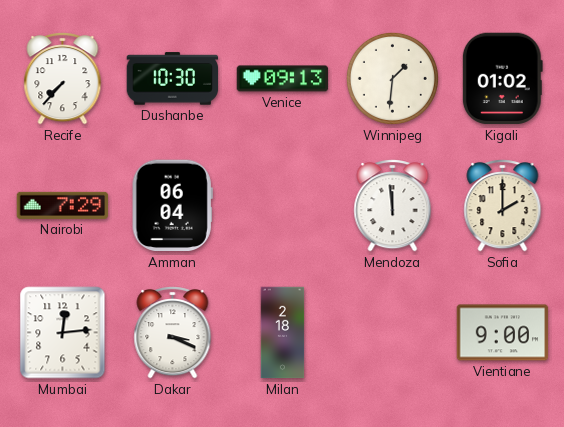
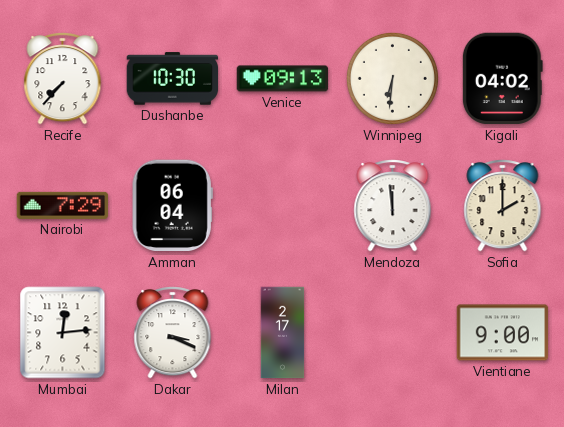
Winnipeg: 1:31 -> 6:31
Kigali: 01:02 -> 04:02
Milan: 2:18 -> 2:17
